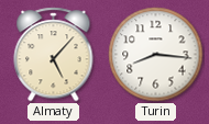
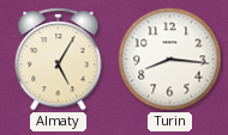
Almaty: 5:07 -> 5:05
